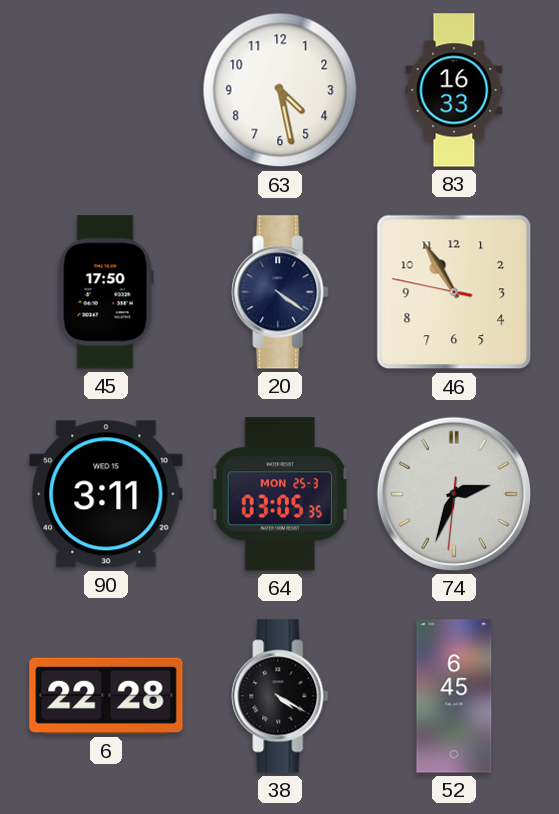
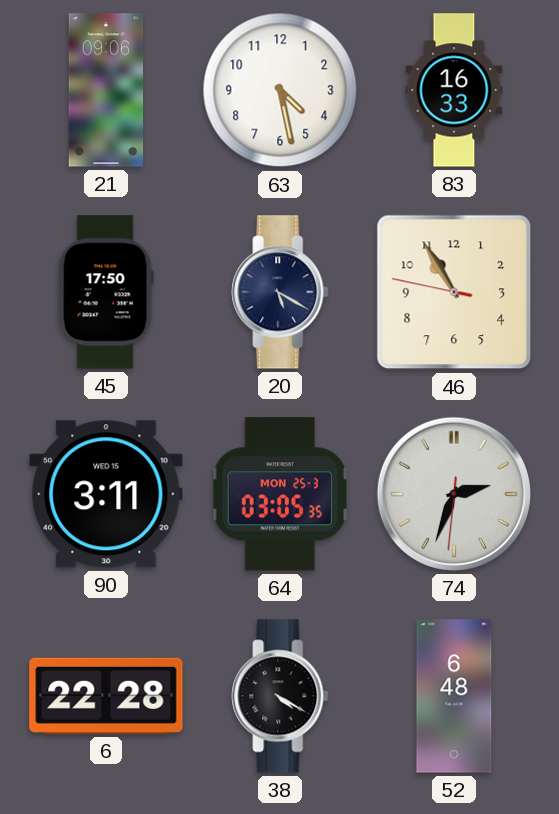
21: none -> 09:06
20: 4:21 -> 5:20
52: 6:45 -> 6:48
